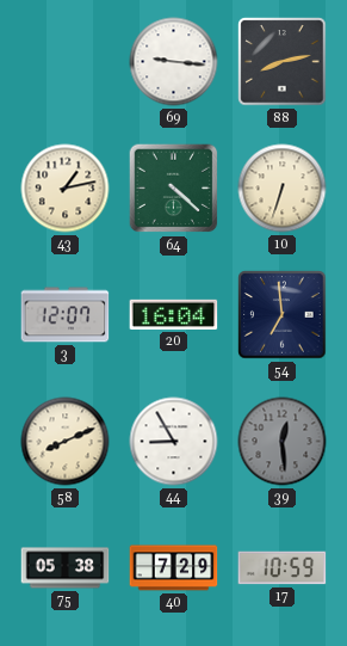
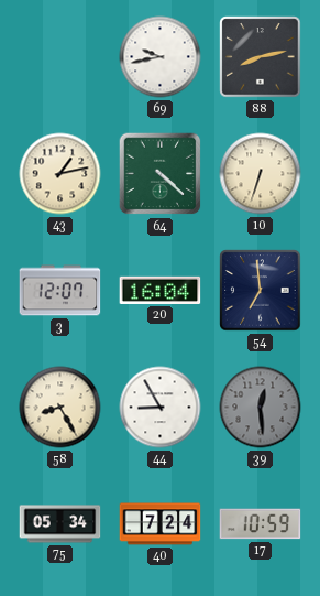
69: 9:16 -> 9:43
58: 8:11 -> 8:25
75: 05:38 -> 05:34
40: 7:29 -> 7:24
